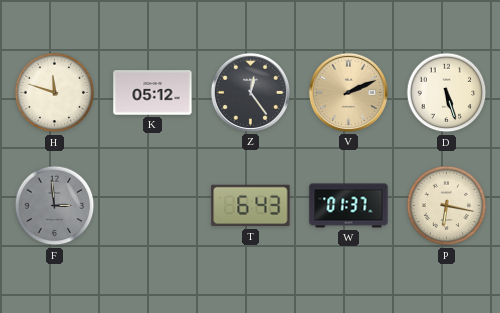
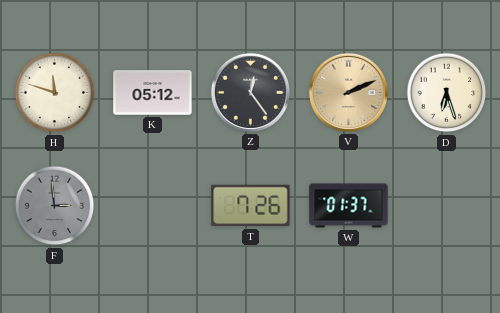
D: 5:27 -> 6:27
T: 6:43 -> 7:26
P: 6:17 -> none
